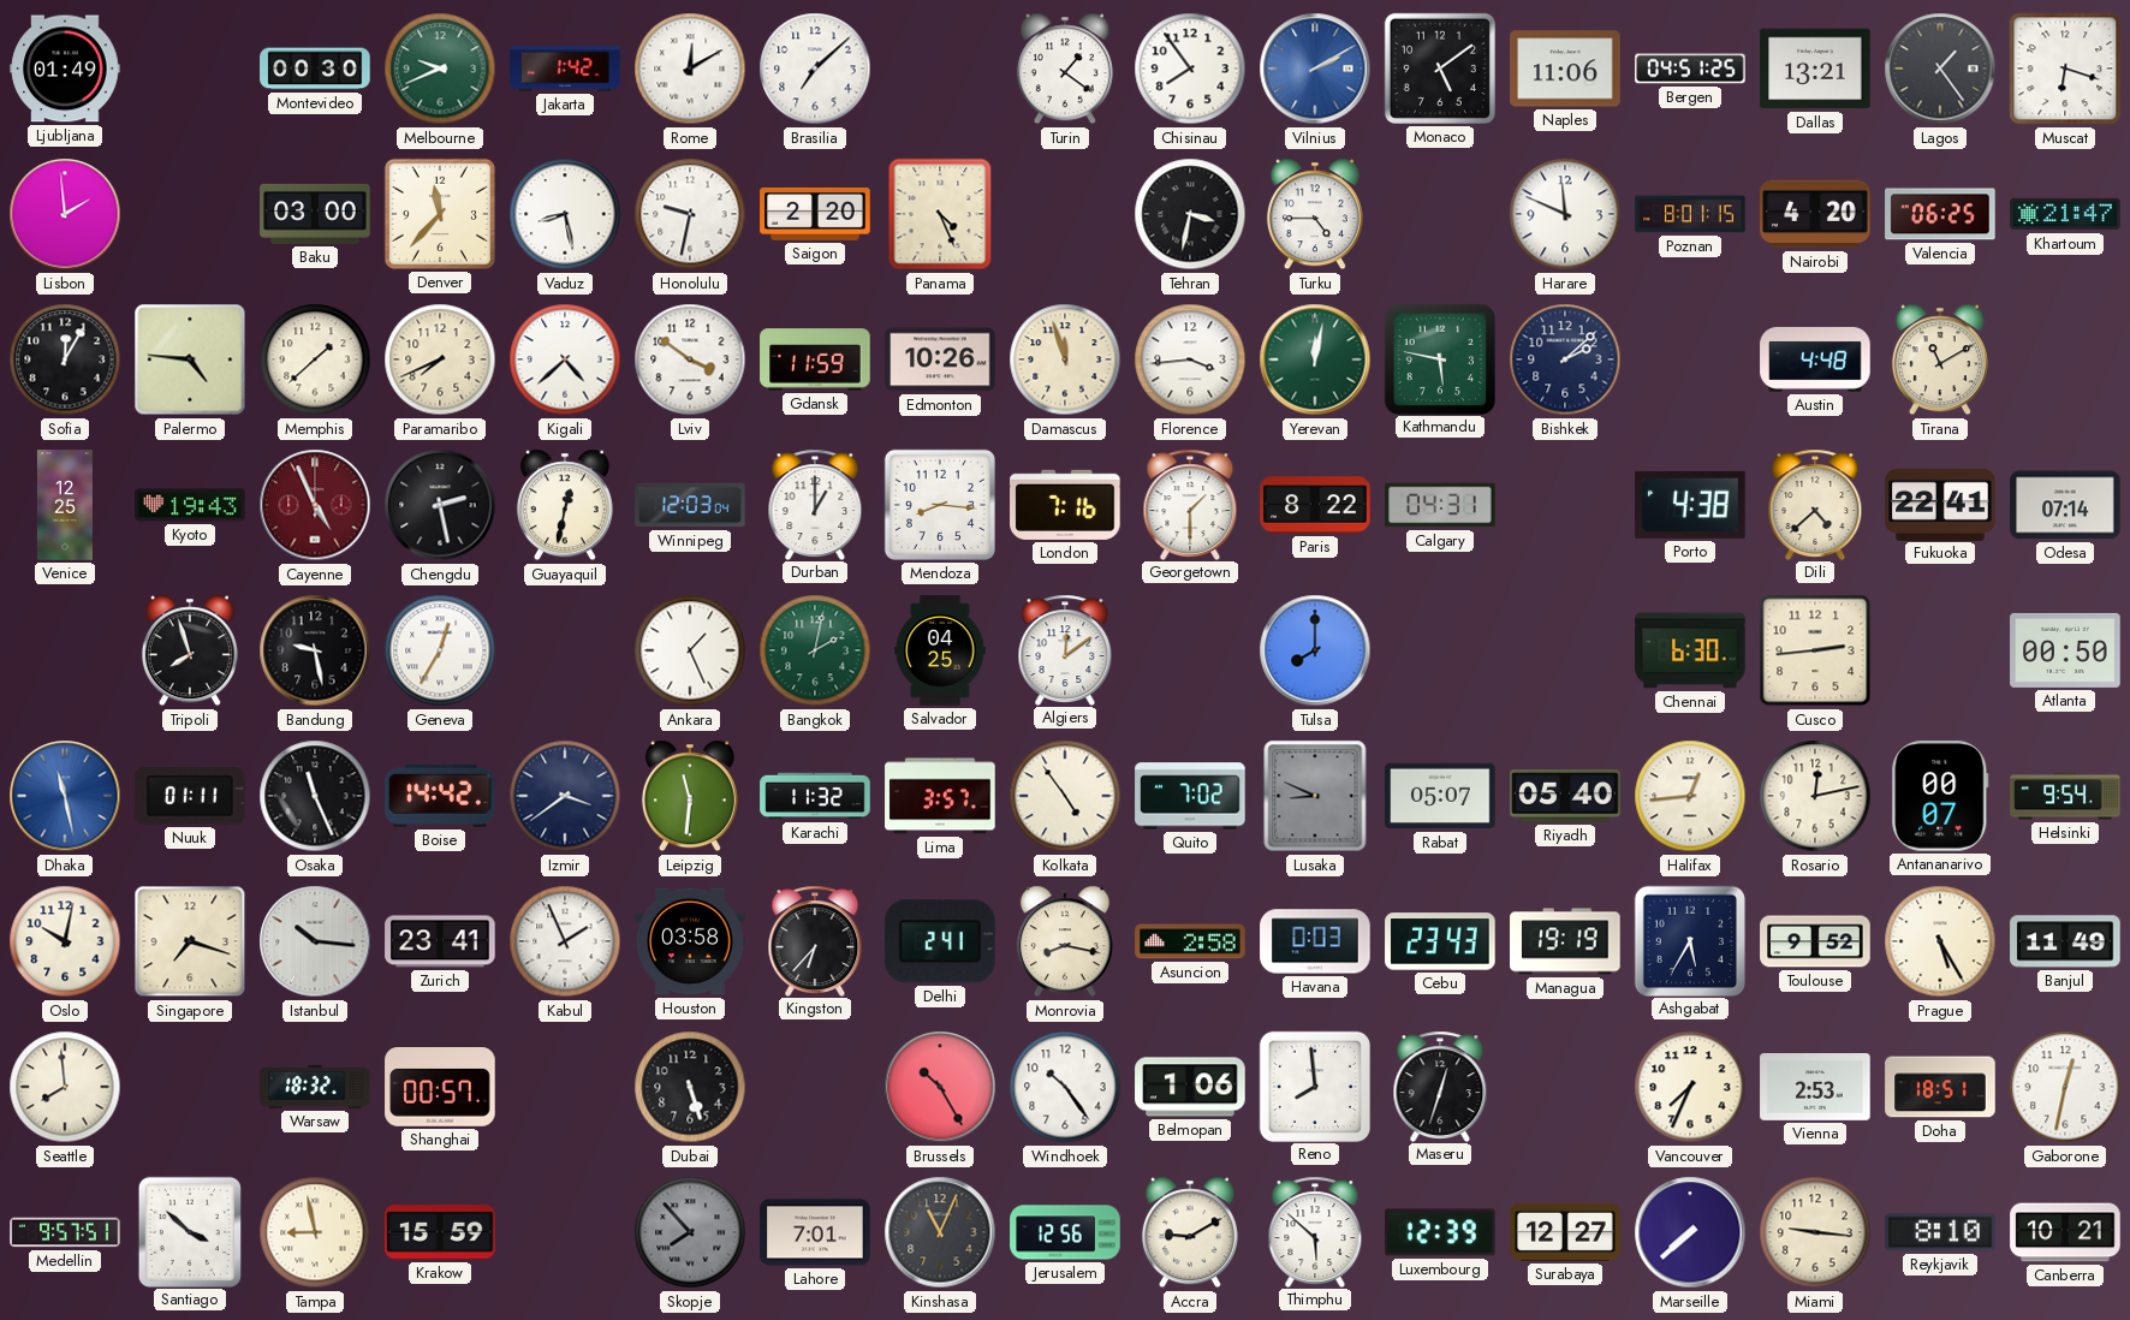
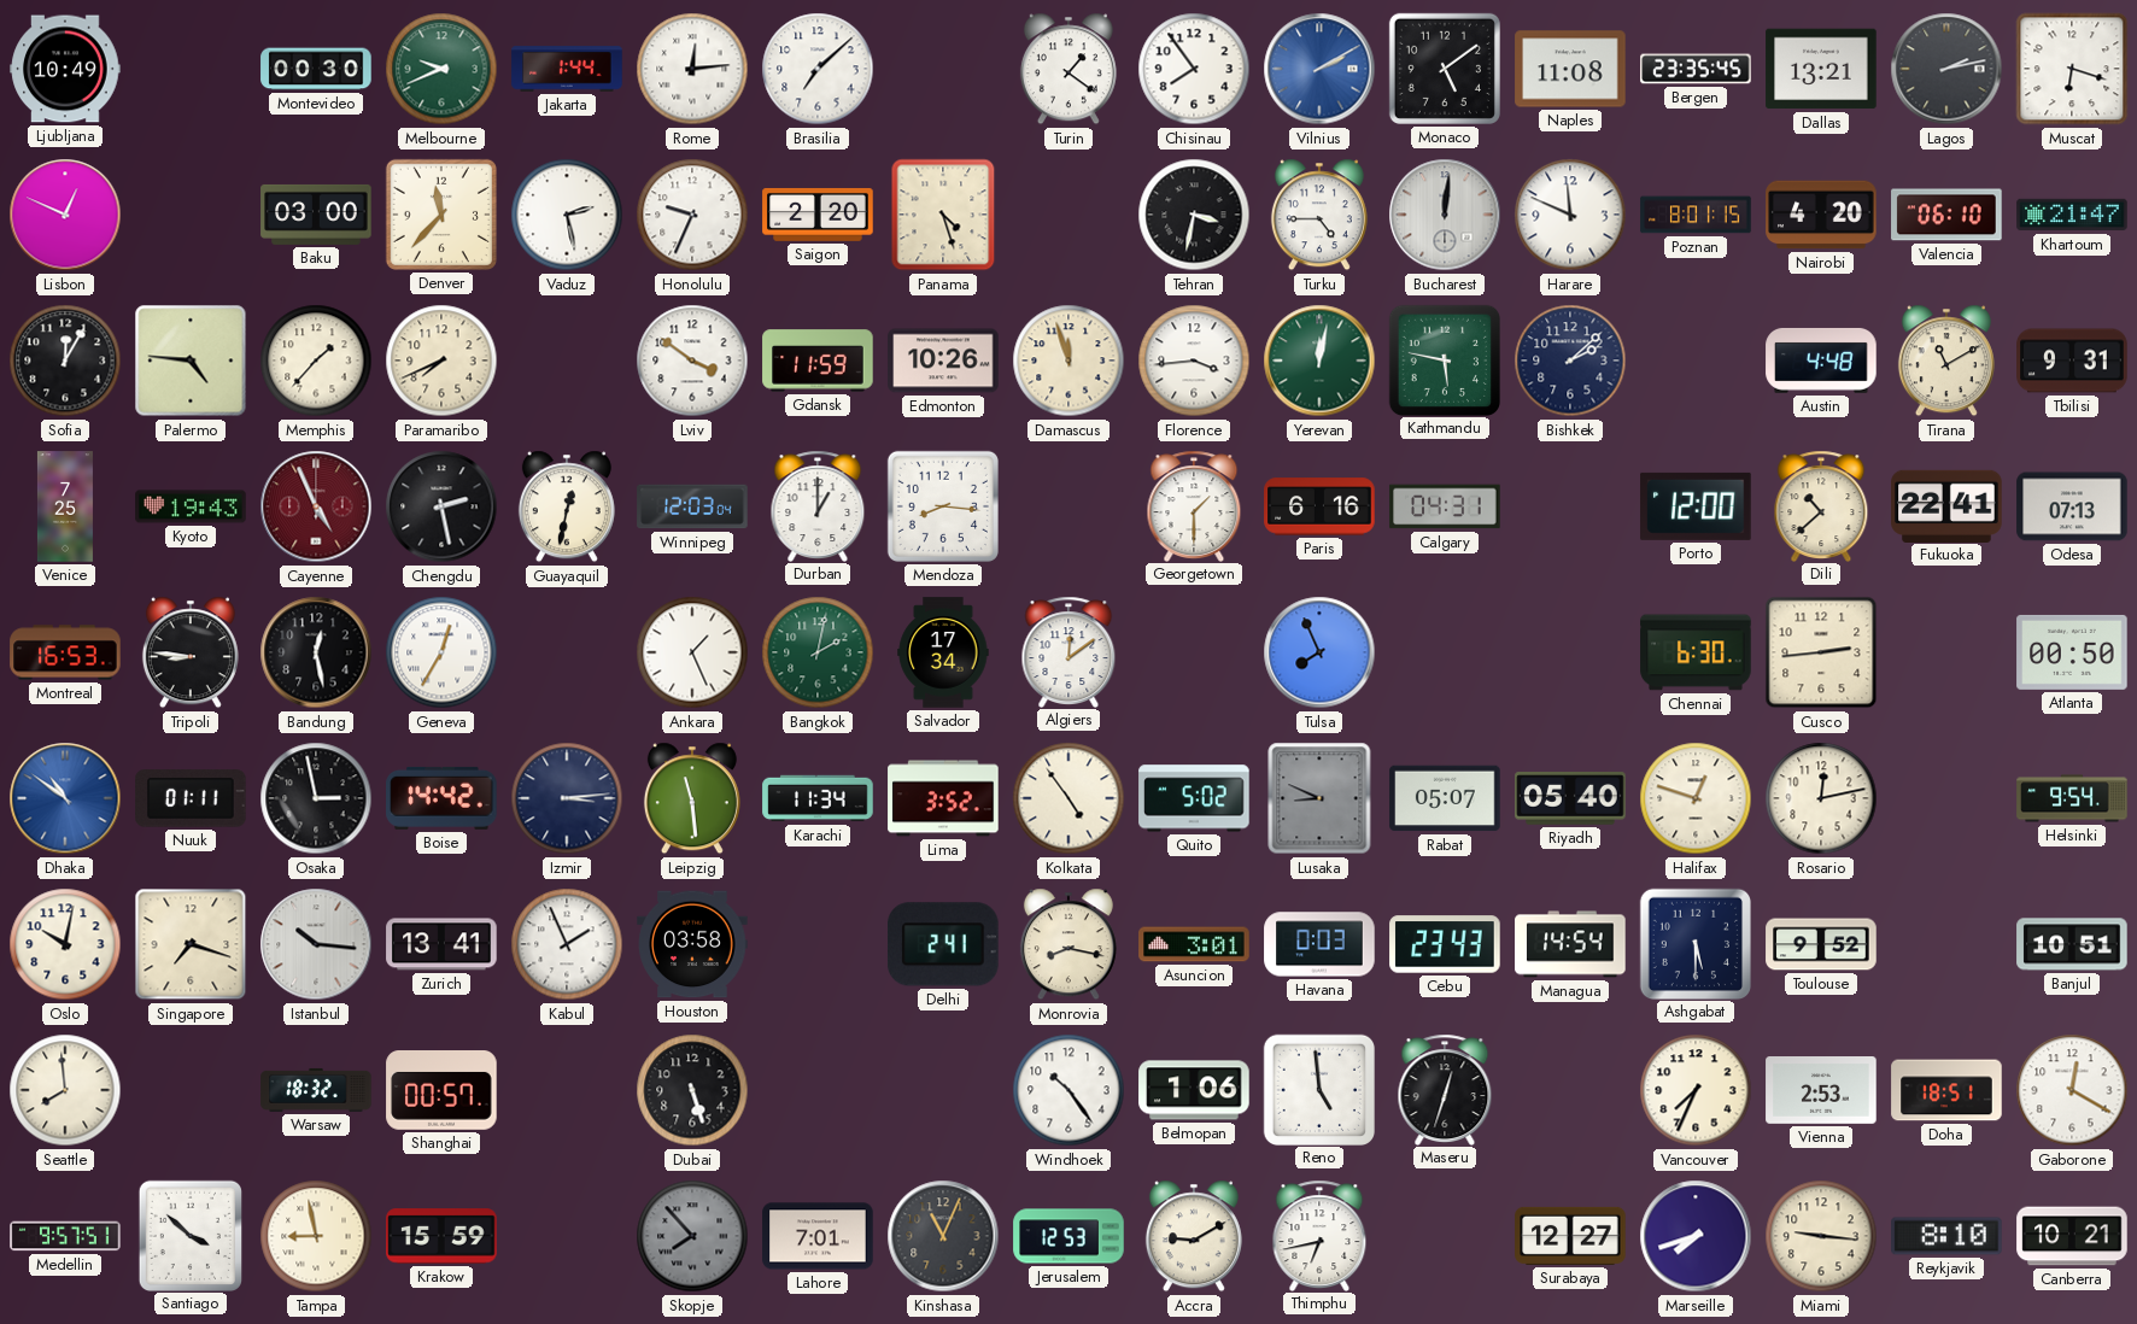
Ljubljana: 01:49 -> 10:49
Jakarta: 1:42 -> 1:44
Rome: 12:10 -> 12:14
Naples: 11:06 -> 11:08
Bergen: 04:51 -> 23:35
Lagos: 1:24 -> 2:13
Lisbon: 1:59 -> 12:49
Vaduz: 8:28 -> 2:28
Honolulu: 9:32 -> 9:34
Panama: 4:26 -> 4:27
Bucharest: none -> 12:01
Valencia: 06:25 -> 06:10
Memphis: 1:38 -> 1:37
Kigali: 4:38 -> none
Tbilisi: none -> 9:31
Venice: 12:25 -> 7:25
London: 7:16 -> none
Paris: 8:22 -> 6:16
Porto: 4:38 -> 12:00
Dili: 4:38 -> 10:38
Odesa: 07:14 -> 07:13
Montreal: none -> 16:53
Tripoli: 7:57 -> 8:46
Bandung: 9:28 -> 12:28
Salvador: 04:25 -> 17:34
Tulsa: 8:00 -> 7:56
Dhaka: 11:28 -> 10:51
Osaka: 11:26 -> 2:58
Izmir: 3:39 -> 3:14
Leipzig: 11:31 -> 11:29
Karachi: 11:32 -> 11:34
Lima: 3:57 -> 3:52
Quito: 7:02 -> 5:02
Halifax: 12:44 -> 12:48
Antananarivo: 00:07 -> none
Zurich: 23:41 -> 13:41
Kingston: 6:37 -> none
Asuncion: 2:58 -> 3:01
Managua: 19:19 -> 14:54
Ashgabat: 5:35 -> 5:30
Prague: 5:25 -> none
Banjul: 11:49 -> 10:51
Brussels: 10:25 -> none
Reno: 7:59 -> 4:59
Gaborone: 12:32 -> 12:20
Jerusalem: 12:56 -> 12:53
Thimphu: 5:52 -> 6:43
Luxembourg: 12:39 -> none
Marseille: 7:38 -> 7:42
